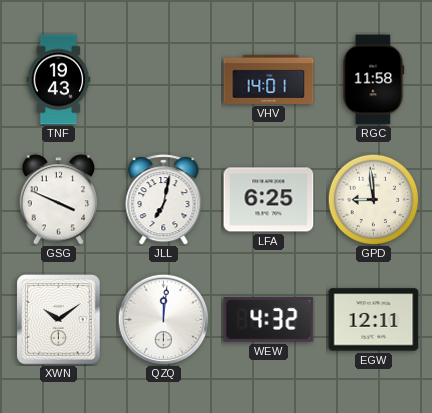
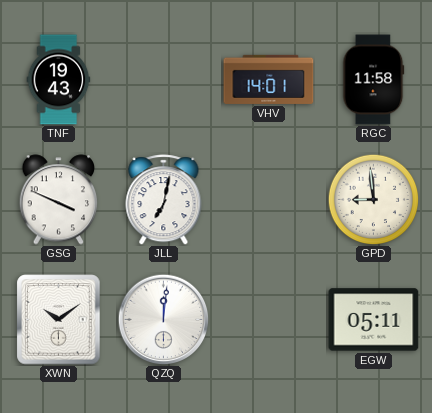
LFA: 6:25 -> none
WEW: 4:32 -> none
EGW: 12:11 -> 05:11
